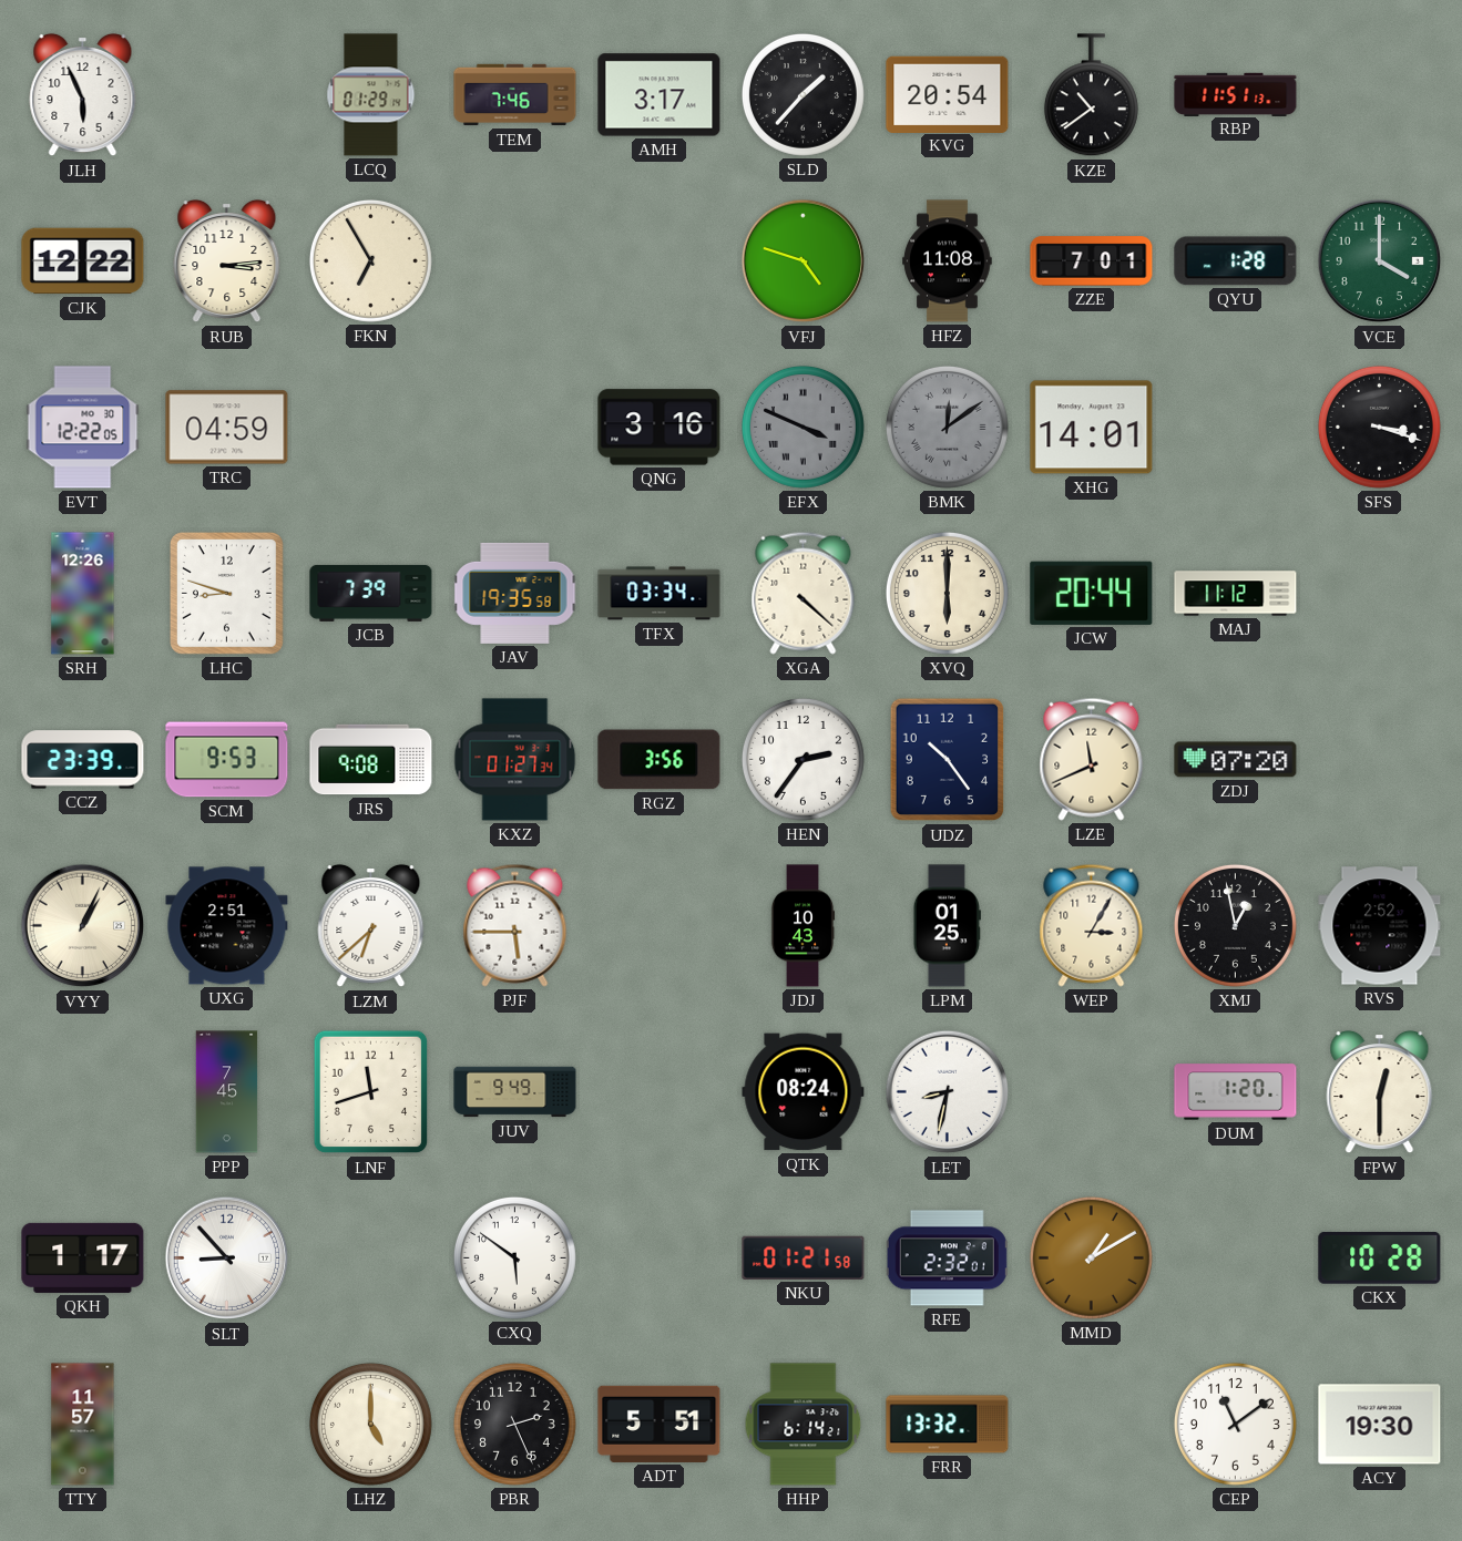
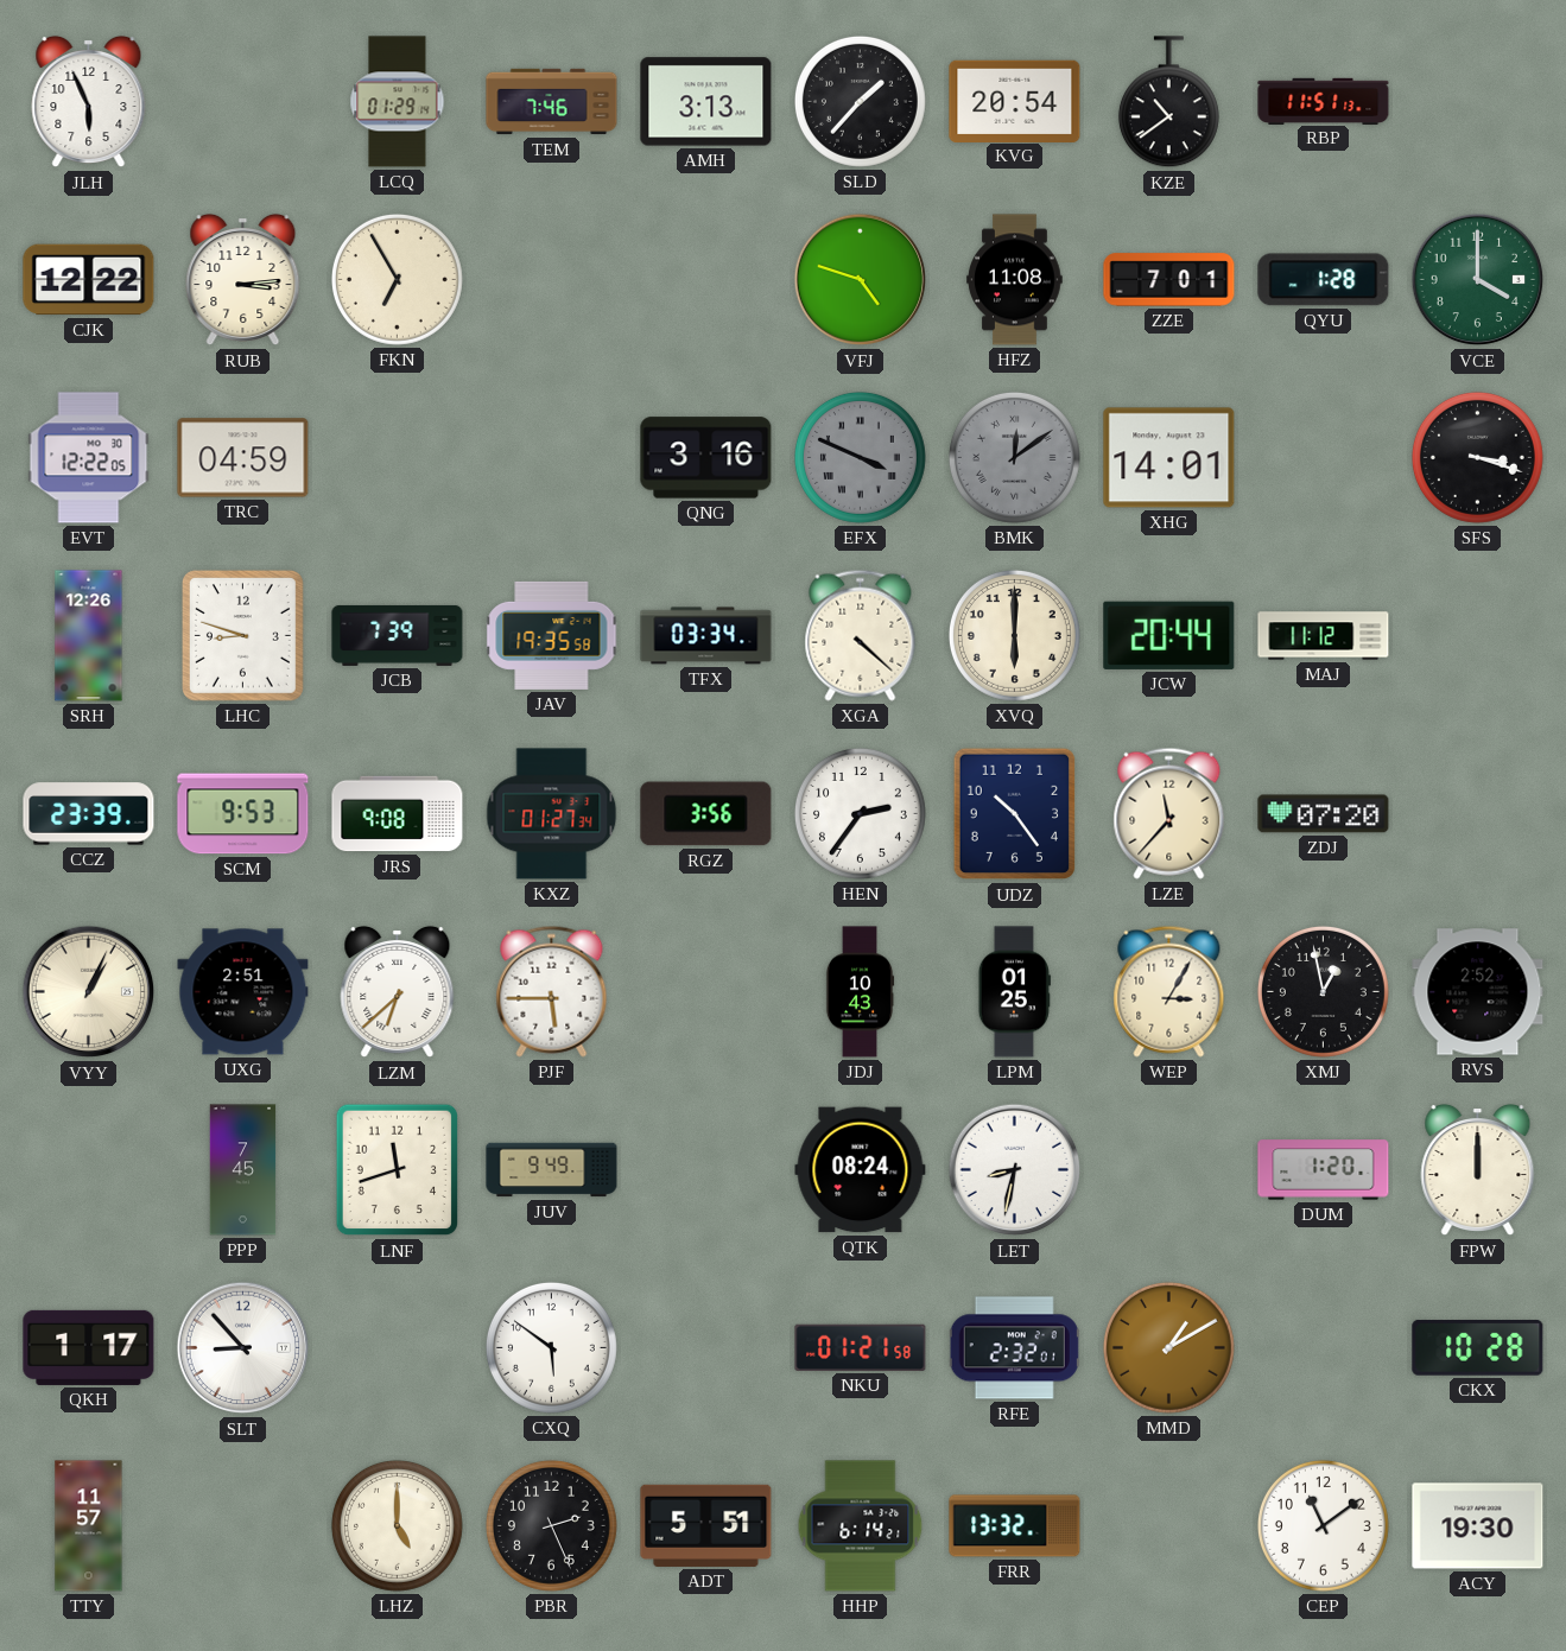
AMH: 3:17 -> 3:13
LZE: 11:41 -> 11:37
FPW: 12:30 -> 12:00
